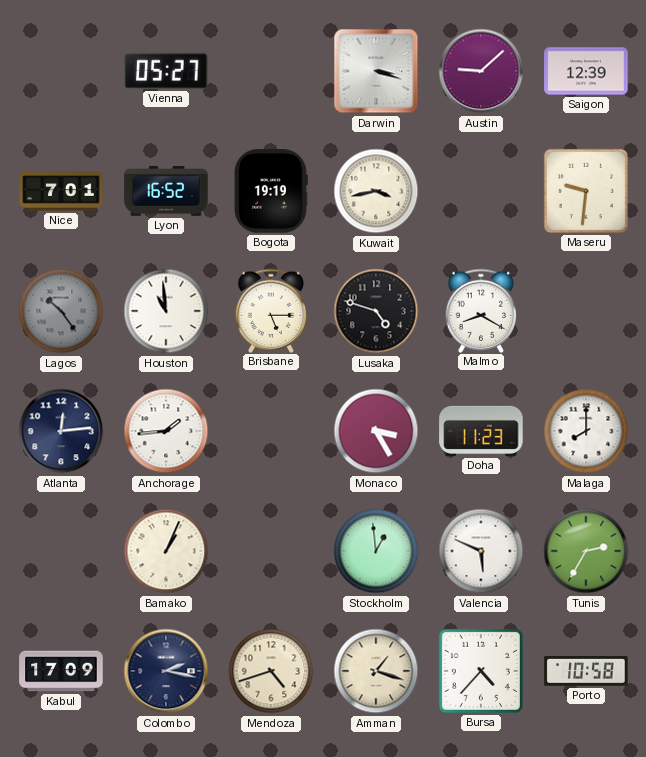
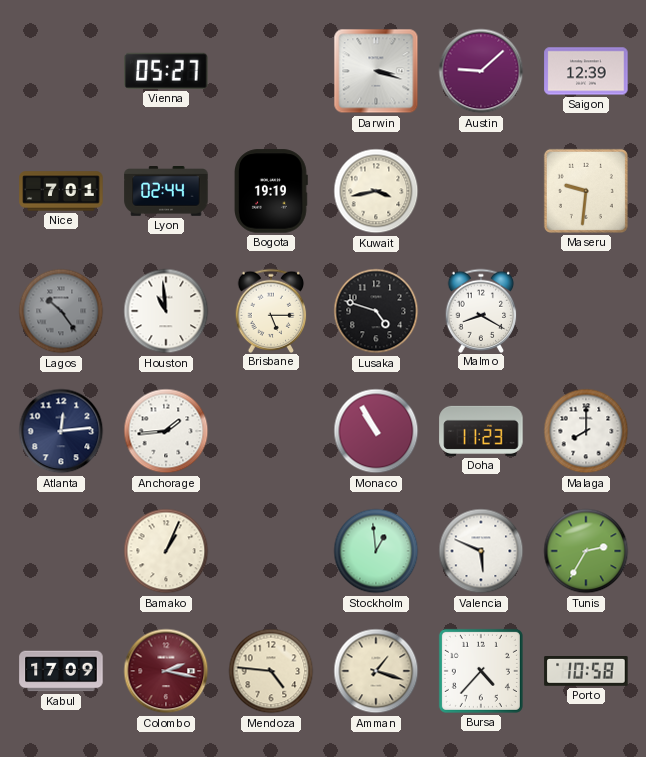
Lyon: 16:52 -> 02:44
Monaco: 3:25 -> 10:55
Colombo dial: navy -> burgundy
Mendoza: 4:42 -> 4:46
